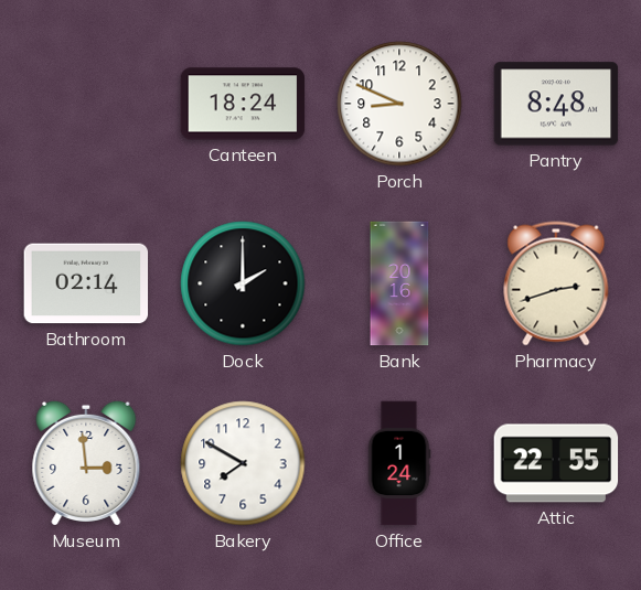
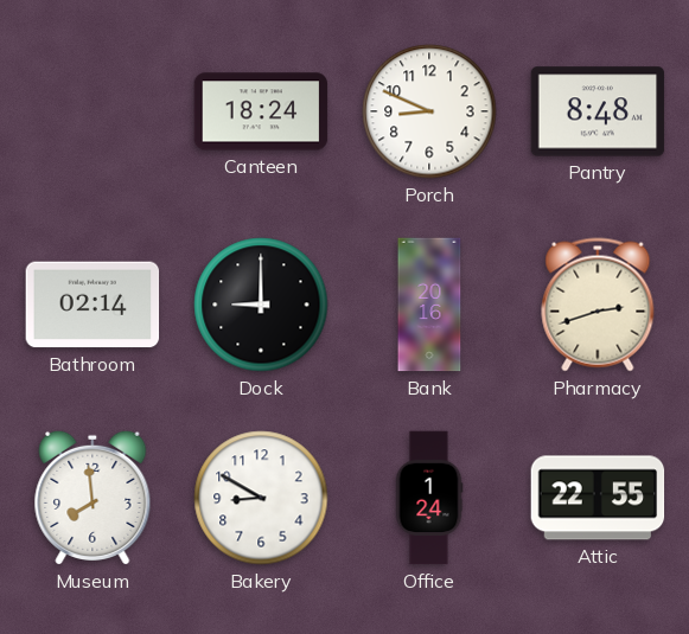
Dock: 2:00 -> 9:00
Museum: 2:59 -> 7:59
Bakery: 7:50 -> 8:50
